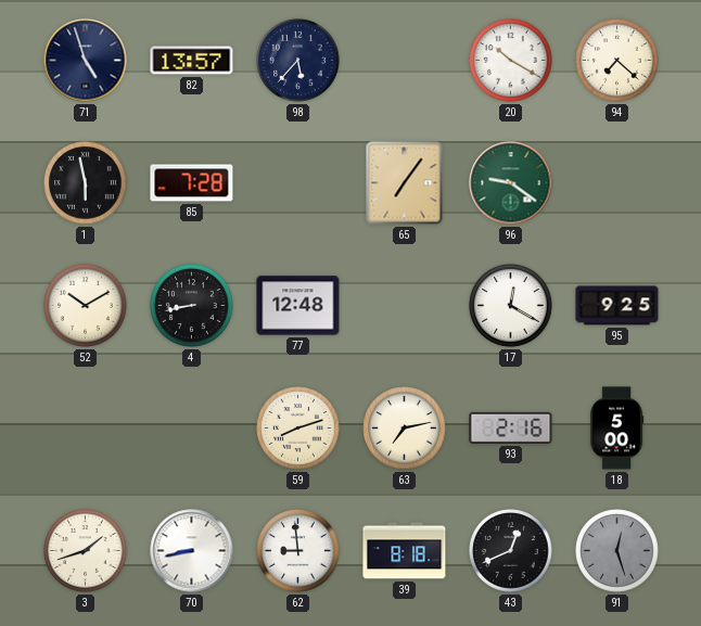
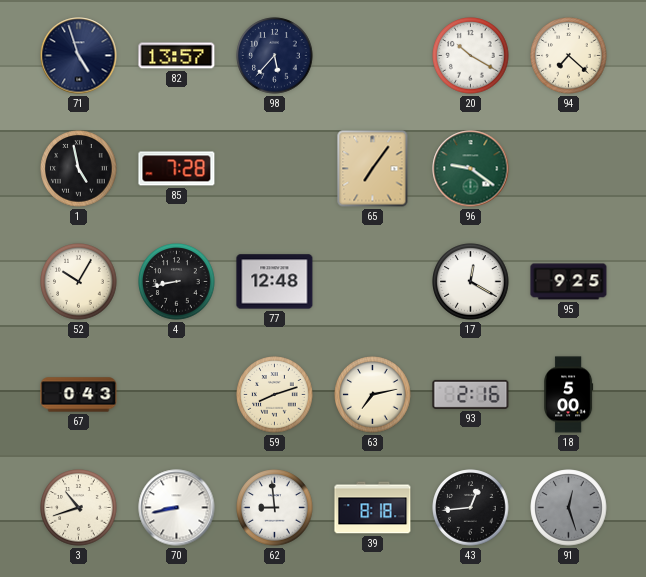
1: 5:58 -> 4:58
52: 10:10 -> 10:05
67: none -> 0:43
3: 1:42 -> 10:42
43: 12:41 -> 12:44
